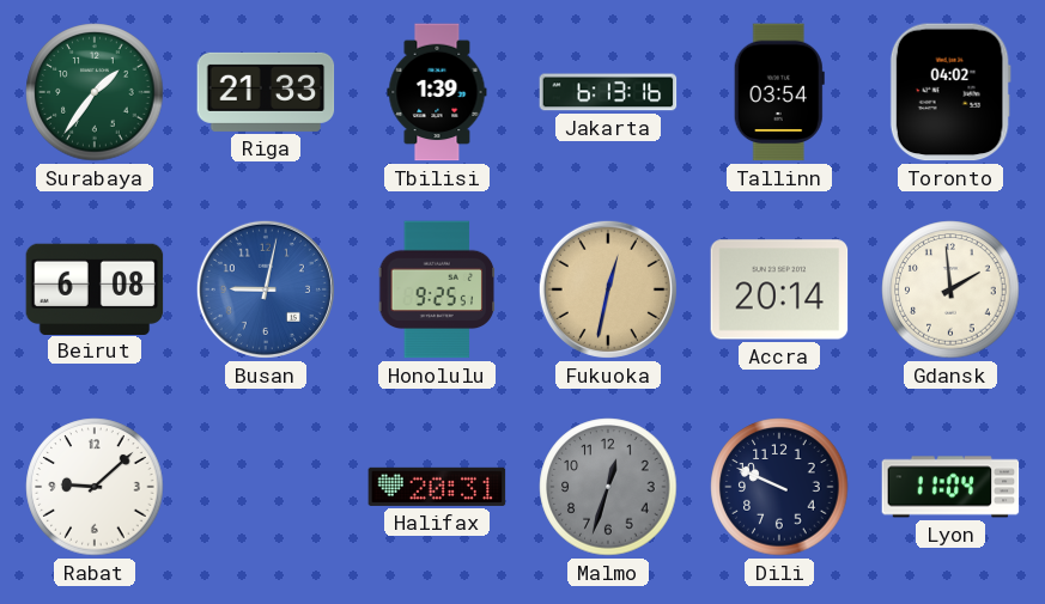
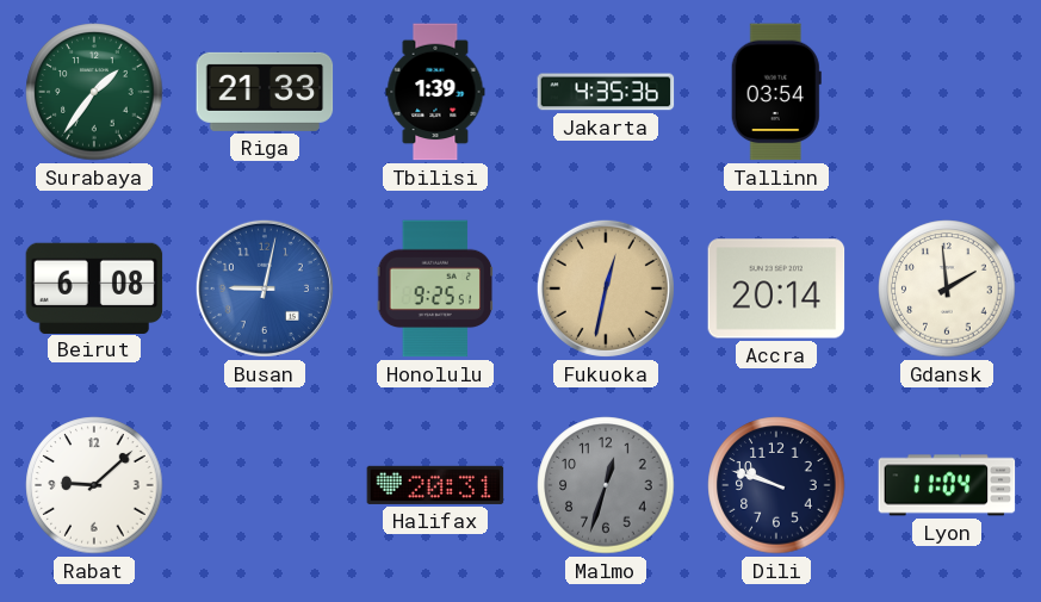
Jakarta: 6:13 -> 4:35
Toronto: 04:02 -> none
Dili: 9:49 -> 9:48
